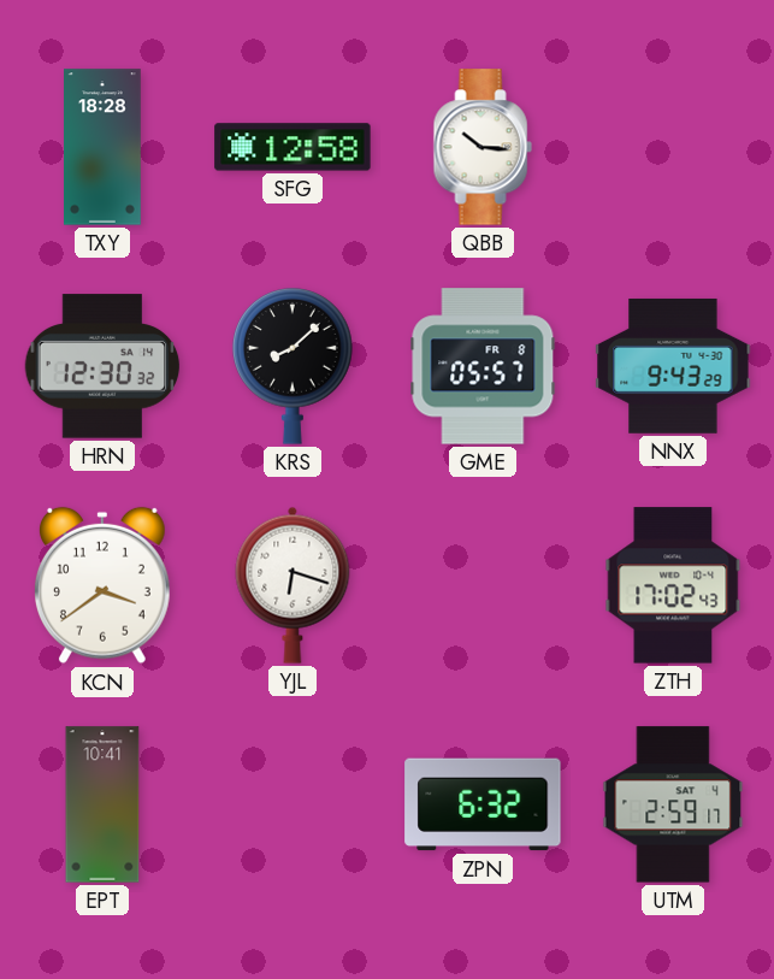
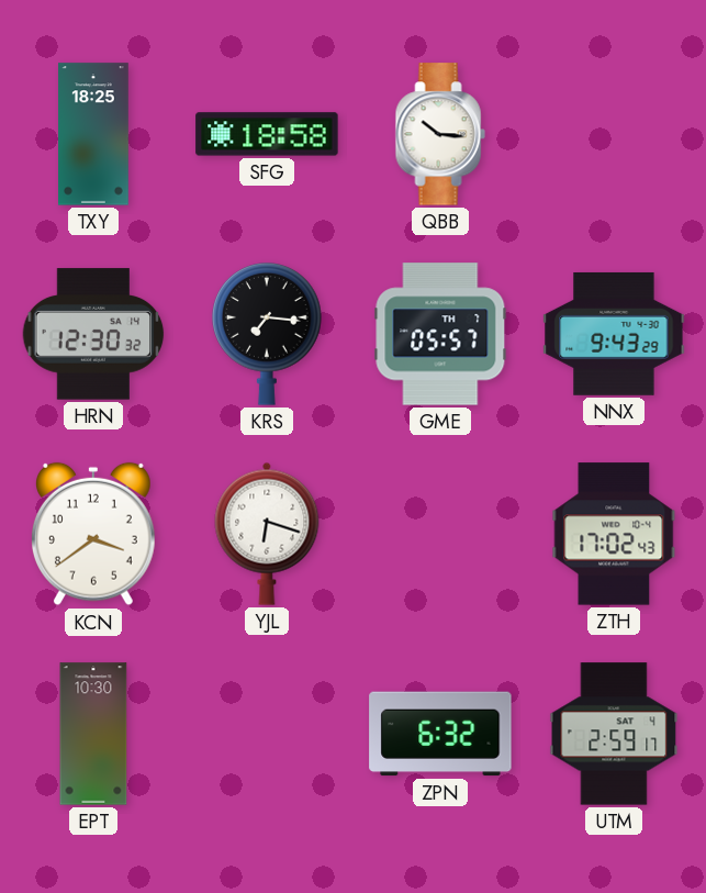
TXY: 18:28 -> 18:25
SFG: 12:58 -> 18:58
KRS: 8:08 -> 7:16
GME date: FR 8 -> TH 7
EPT: 10:41 -> 10:30
